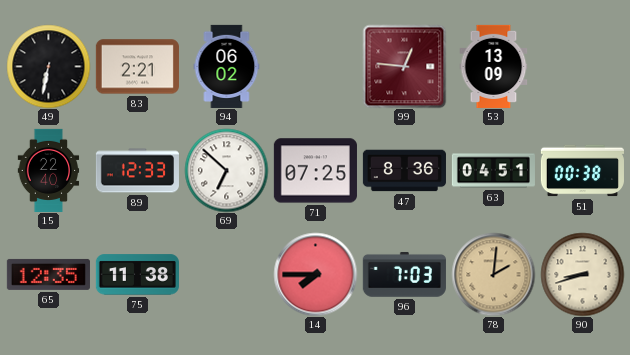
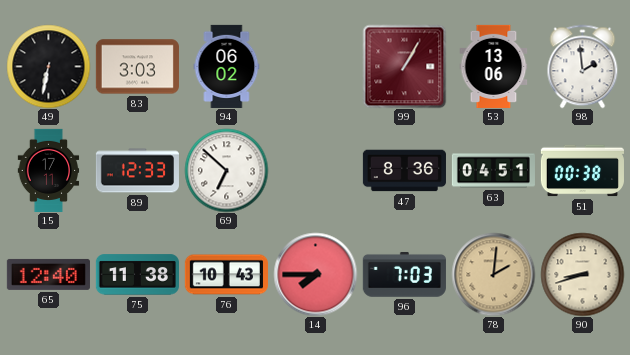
83: 2:21 -> 3:03
99: 12:46 -> 1:05
53: 13:09 -> 13:06
98: none -> 1:59
15: 22:40 -> 17:11
71: 07:25 -> none
65: 12:35 -> 12:40
76: none -> 10:43
